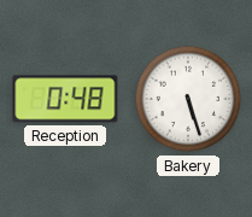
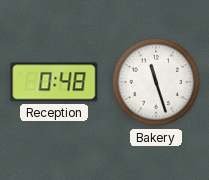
Bakery: 5:27 -> 11:27
